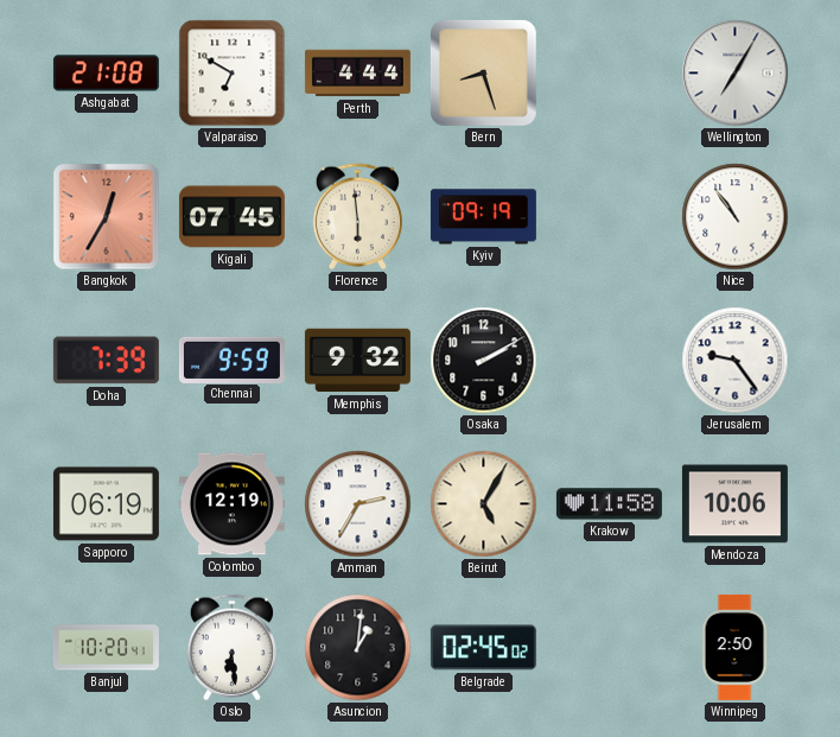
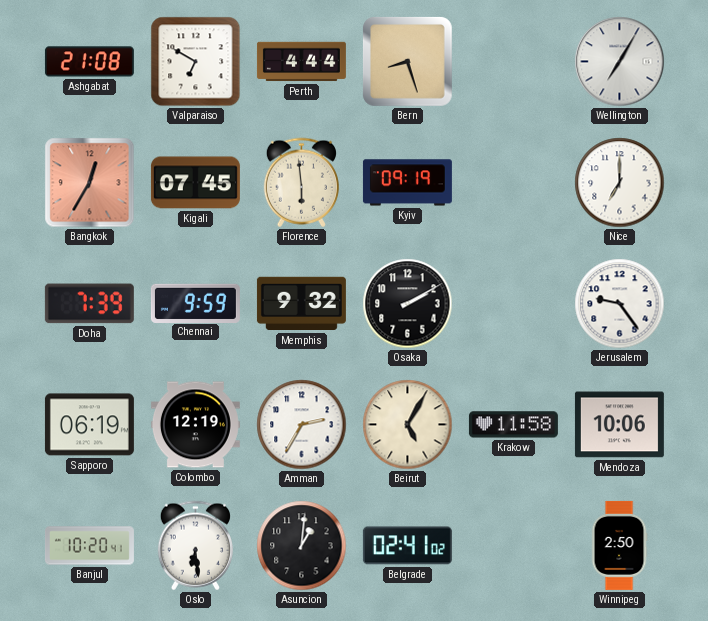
Nice: 10:54 -> 7:00
Belgrade: 02:45 -> 02:41
